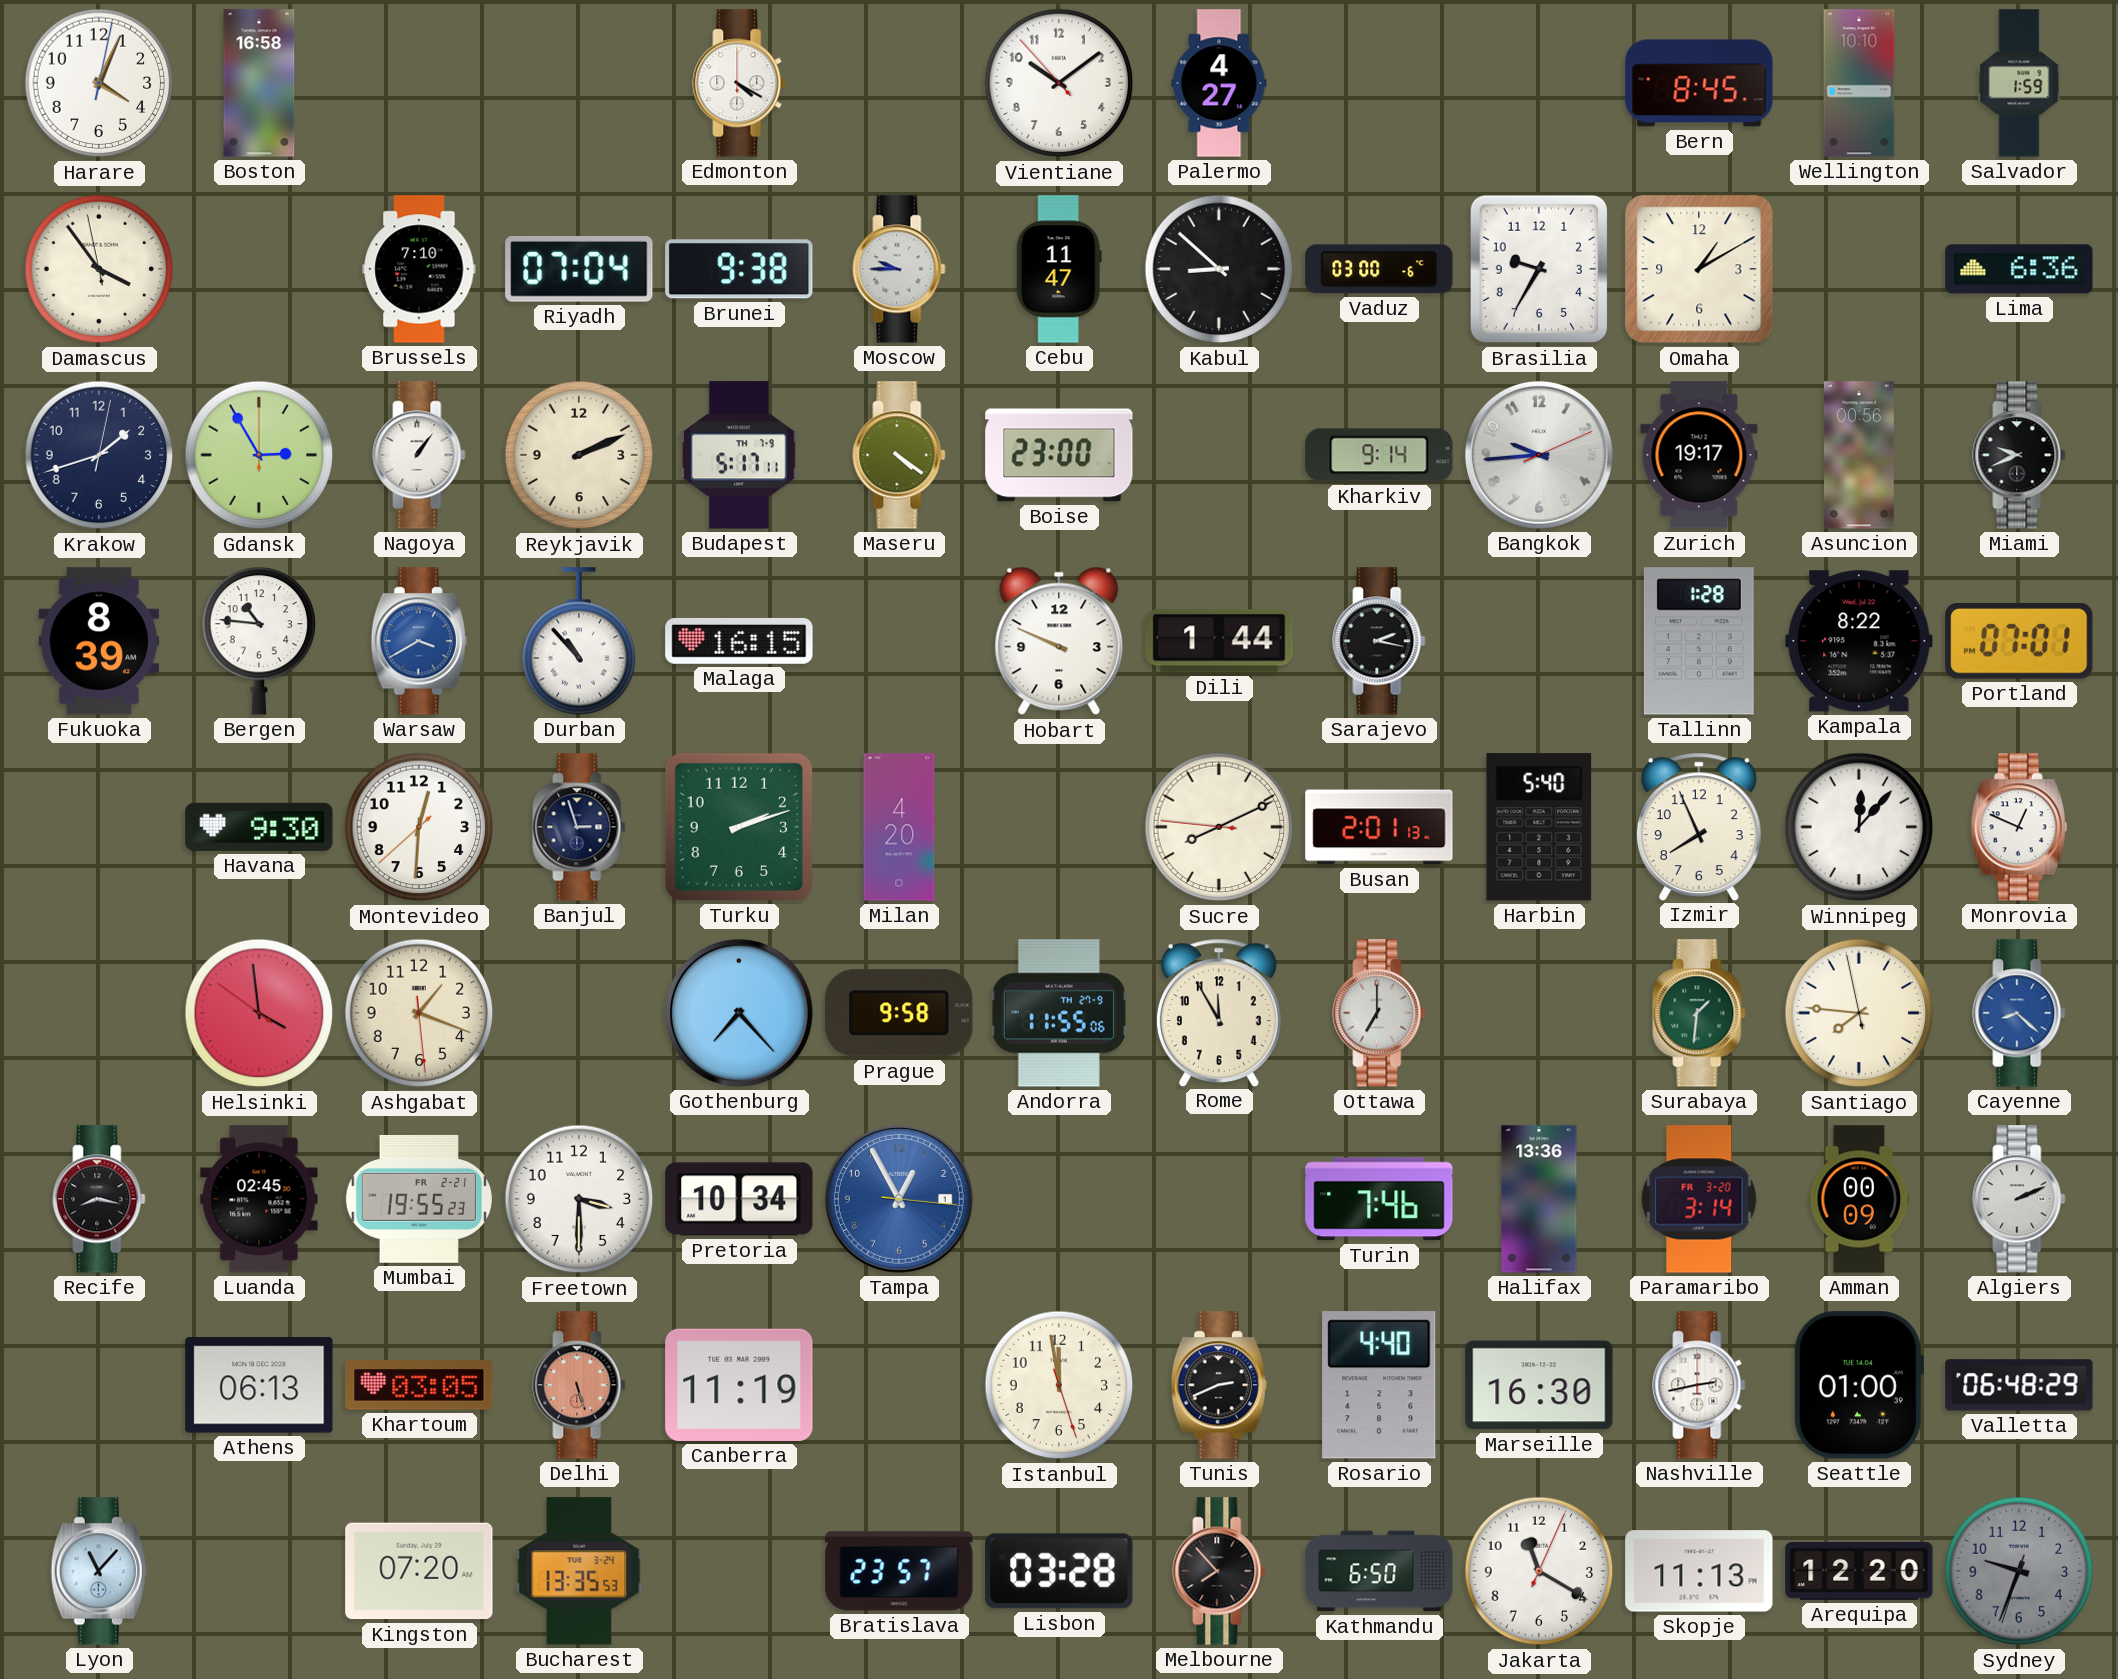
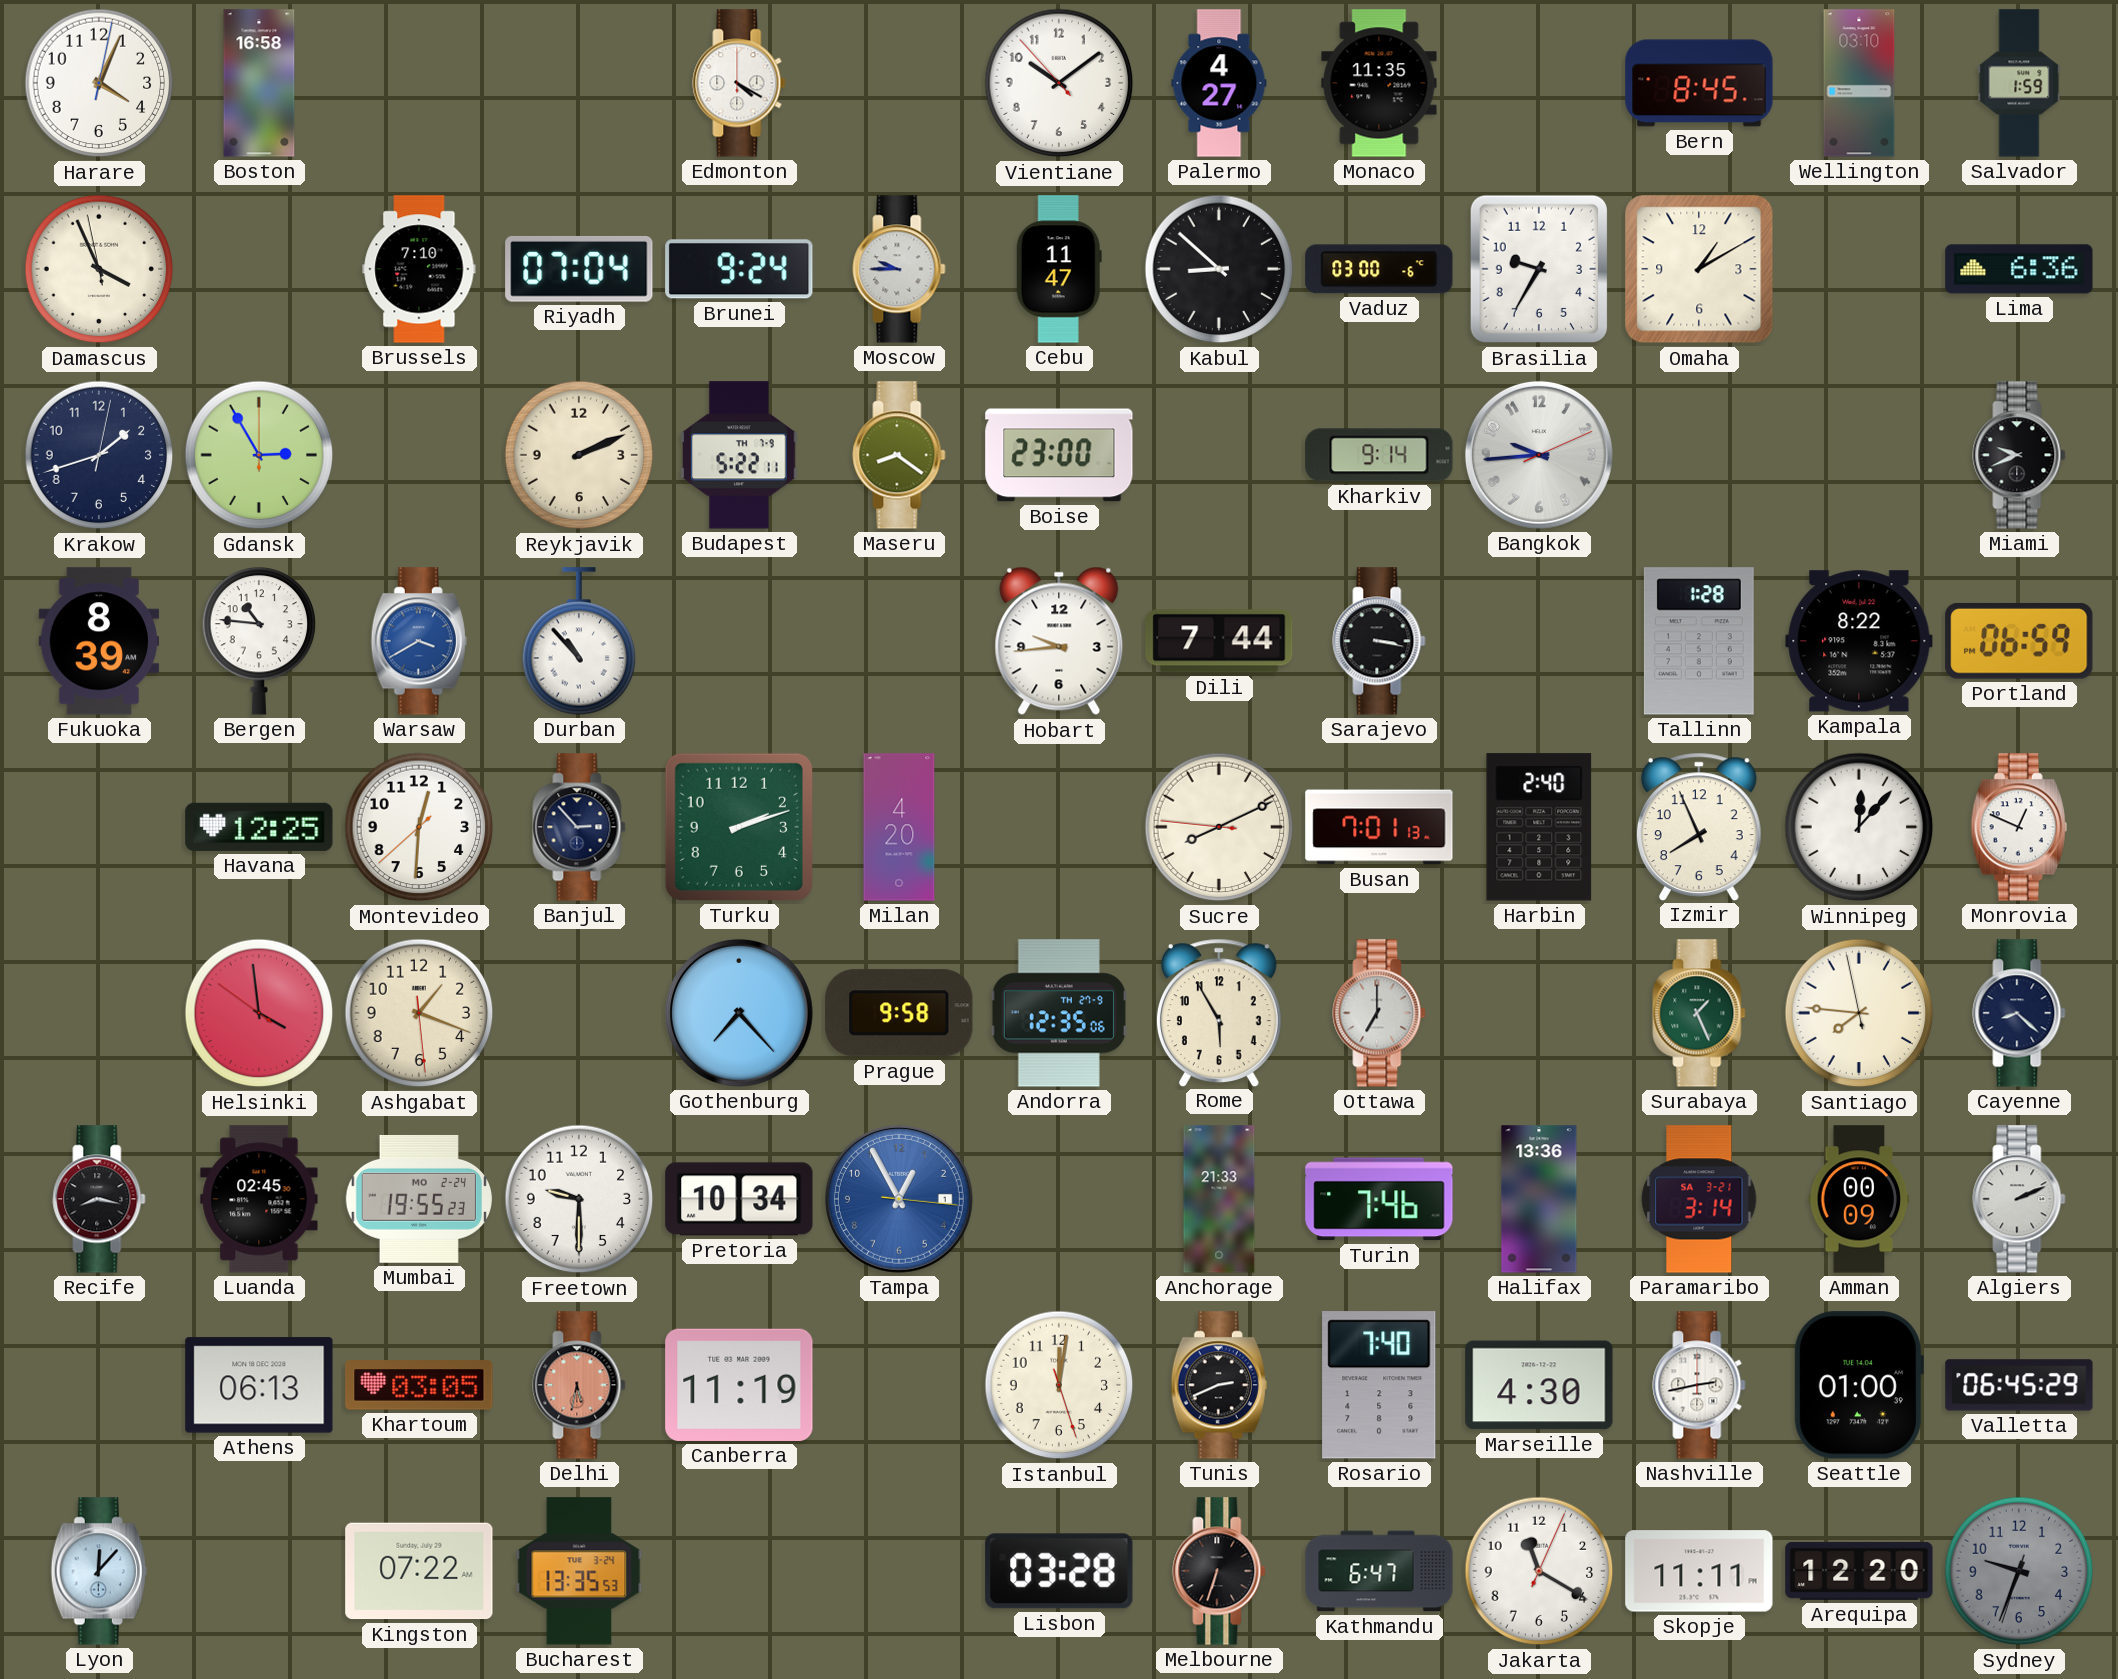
Monaco: none -> 11:35
Wellington: 10:10 -> 03:10
Damascus: 3:53 -> 3:55
Brunei: 9:38 -> 9:24
Nagoya: 1:06 -> none
Budapest: 5:17 -> 5:22
Maseru: 4:21 -> 8:21
Zurich: 19:17 -> none
Asuncion: 00:56 -> none
Malaga: 16:15 -> none
Hobart: 9:49 -> 9:44
Dili: 1:44 -> 7:44
Sarajevo: 2:17 -> 3:17
Portland: 07:01 -> 06:59
Havana: 9:30 -> 12:25
Banjul: 2:57 -> 2:53
Busan: 2:01 -> 7:01
Harbin: 5:40 -> 2:40
Andorra: 11:55 -> 12:35
Rome: 11:55 -> 5:55
Surabaya: 1:31 -> 1:26
Cayenne dial: blue -> navy
Mumbai date: FR 2-21 -> MO 2-24
Freetown: 3:30 -> 9:30
Anchorage: none -> 21:33
Paramaribo date: FR 3-20 -> SA 3-21
Delhi: 5:27 -> 5:32
Istanbul: 11:58 -> 12:01
Rosario: 4:40 -> 7:40
Marseille: 16:30 -> 4:30
Valletta: 06:48 -> 06:45
Lyon: 11:07 -> 12:07
Kingston: 07:20 -> 07:22
Bratislava: 23:57 -> none
Melbourne: 7:53 -> 6:33
Kathmandu: 6:50 -> 6:47
Skopje: 11:13 -> 11:11
